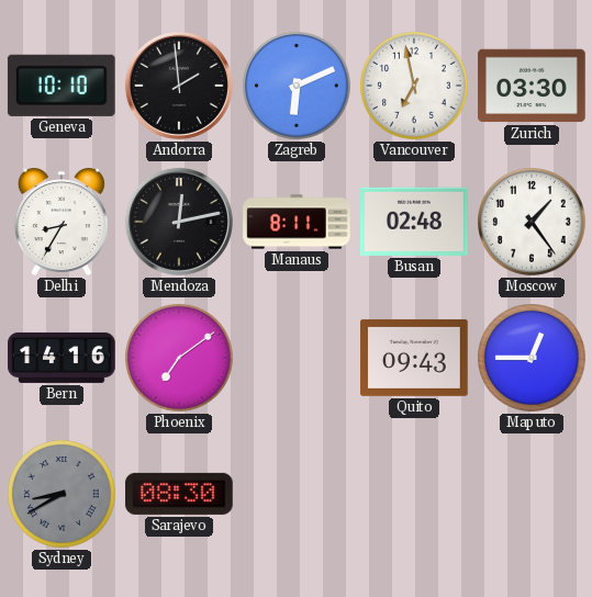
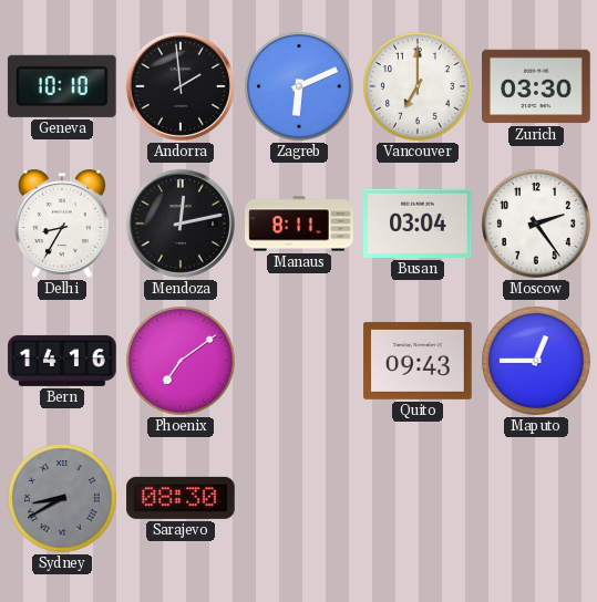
Vancouver: 6:58 -> 7:00
Busan: 02:48 -> 03:04
Moscow: 1:24 -> 2:24
